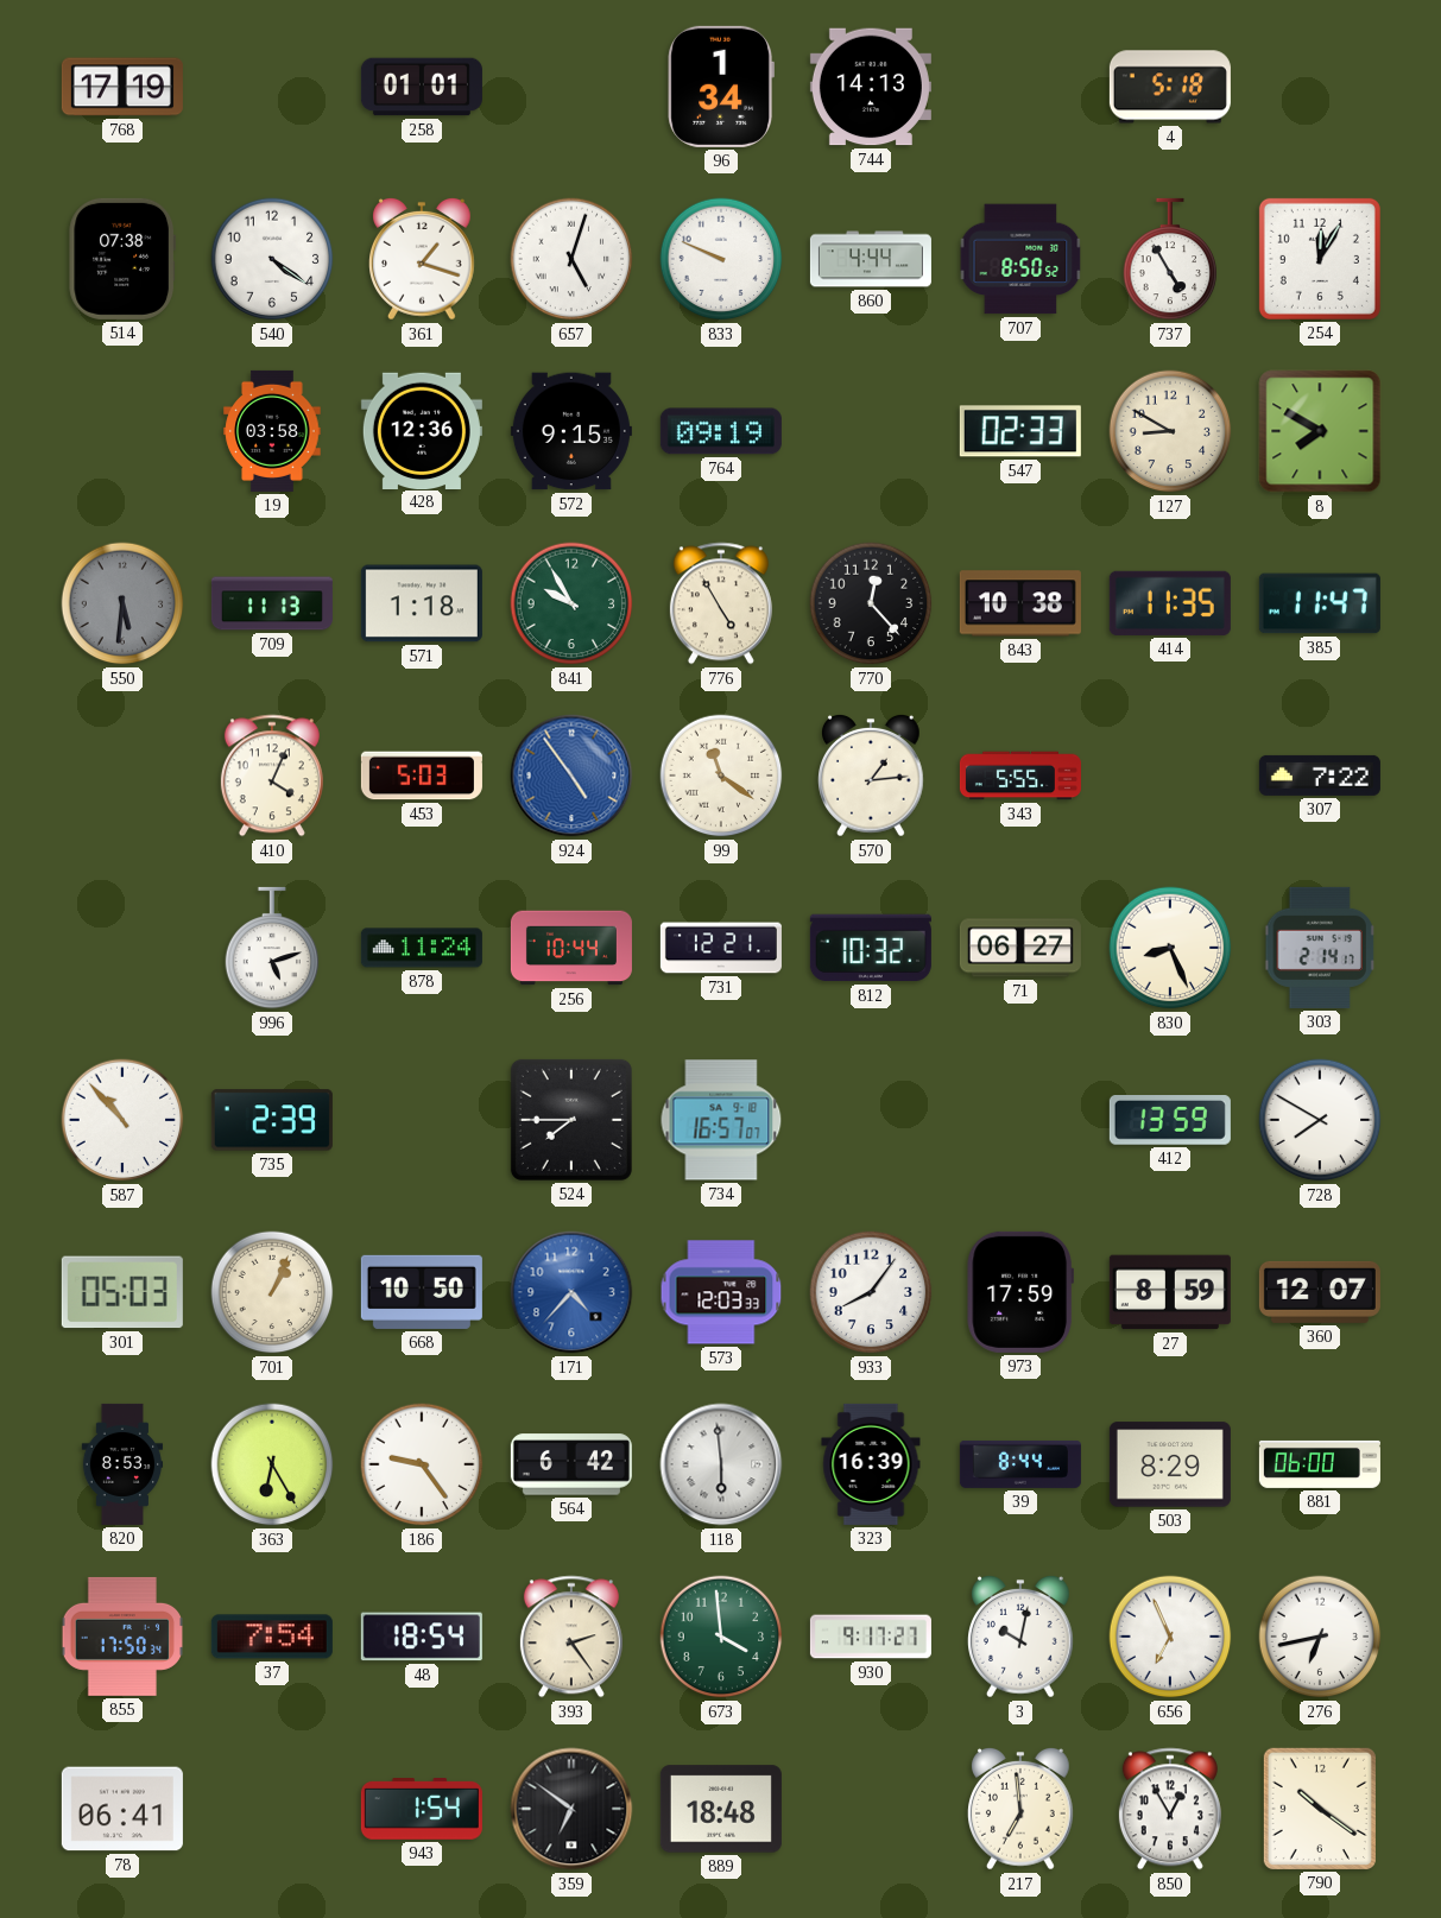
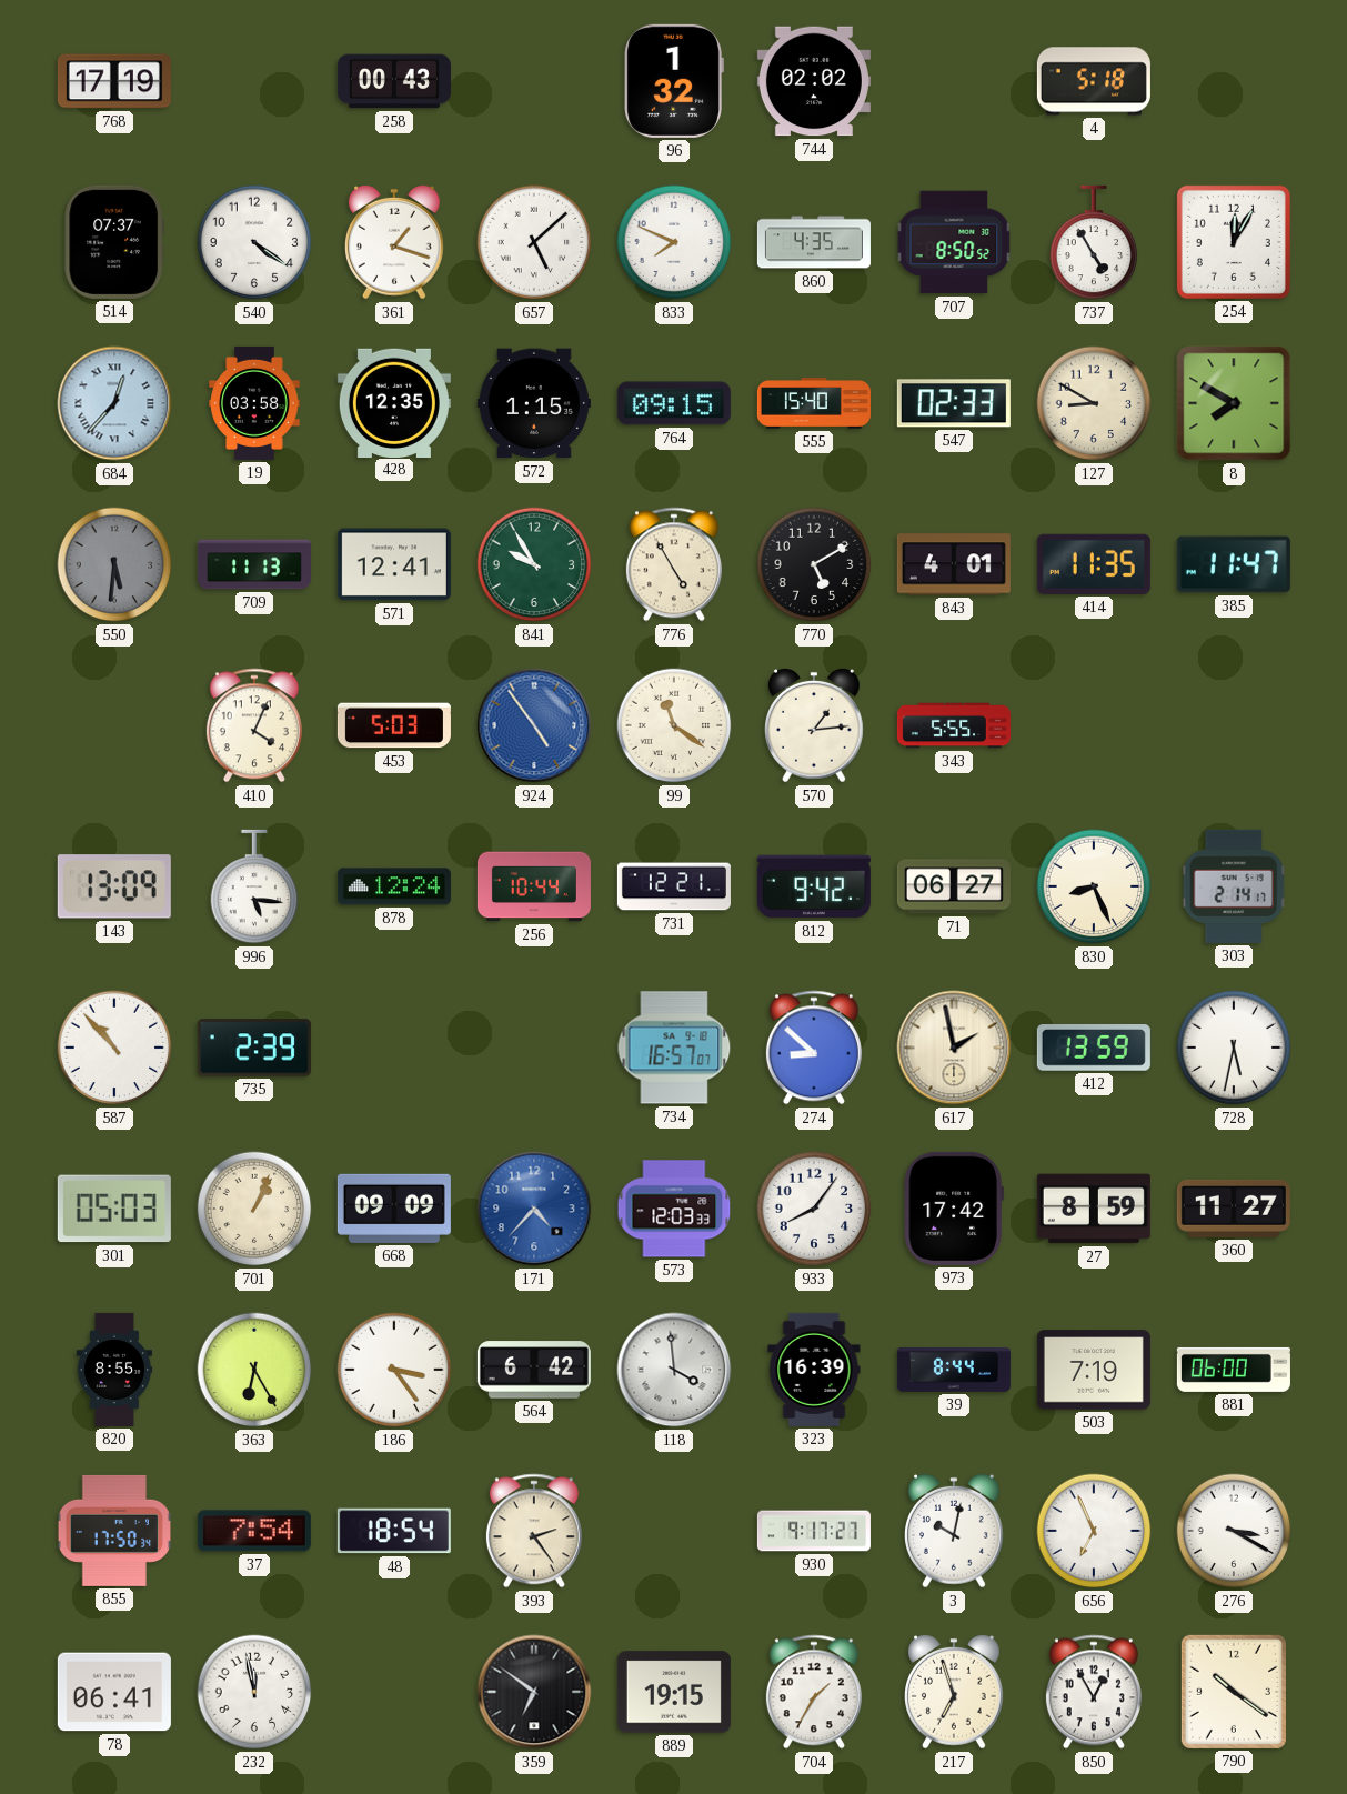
258: 01:01 -> 00:43
96: 1:34 -> 1:32
744: 14:13 -> 02:02
514: 07:38 -> 07:37
657: 5:03 -> 5:08
833: 9:49 -> 7:49
860: 4:44 -> 4:35
684: none -> 12:37
428: 12:36 -> 12:35
572: 9:15 -> 1:15
764: 09:19 -> 09:15
555: none -> 15:40
571: 1:18 -> 12:41
770: 12:23 -> 5:10
843: 10:38 -> 4:01
307: 7:22 -> none
143: none -> 13:09
996: 5:12 -> 5:16
878: 11:24 -> 12:24
812: 10:32 -> 9:42
524: 7:45 -> none
274: none -> 8:52
617: none -> 1:58
728: 7:50 -> 5:32
668: 10:50 -> 09:09
973: 17:59 -> 17:42
360: 12:07 -> 11:27
820: 8:53 -> 8:55
186: 9:24 -> 3:24
118: 5:59 -> 3:59
503: 8:29 -> 7:19
673: 3:59 -> none
276: 6:43 -> 3:20
232: none -> 11:58
943: 1:54 -> none
889: 18:48 -> 19:15
704: none -> 1:35
217: 6:59 -> 6:57
